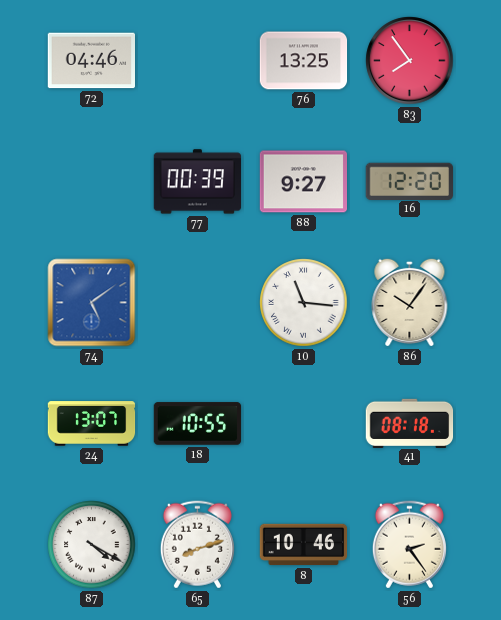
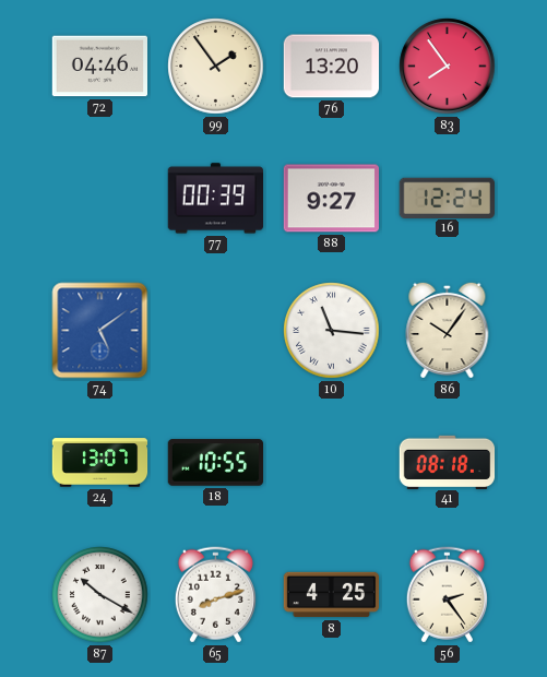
99: none -> 1:54
76: 13:25 -> 13:20
16: 12:20 -> 12:24
87: 4:20 -> 10:20
8: 10:46 -> 4:25
